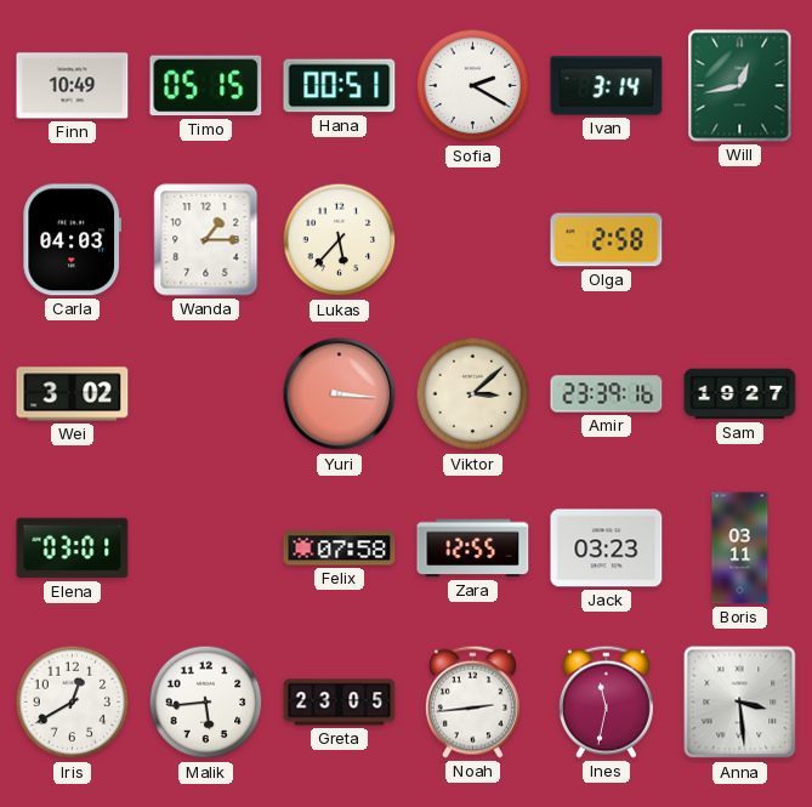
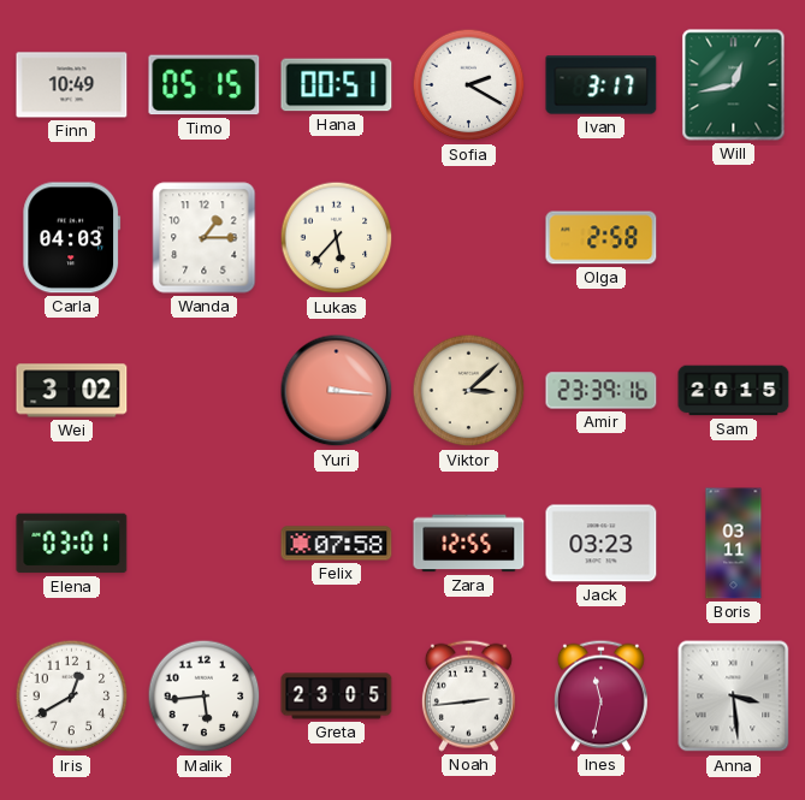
Ivan: 3:14 -> 3:17
Sam: 19:27 -> 20:15
